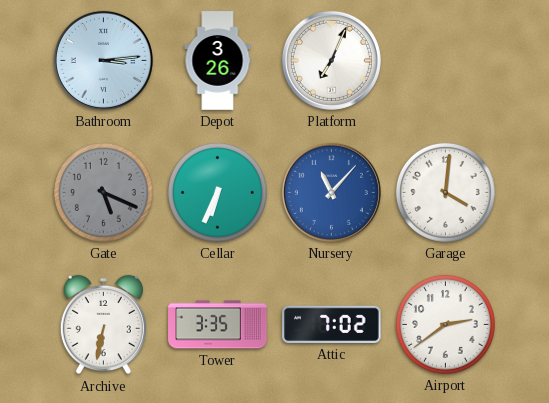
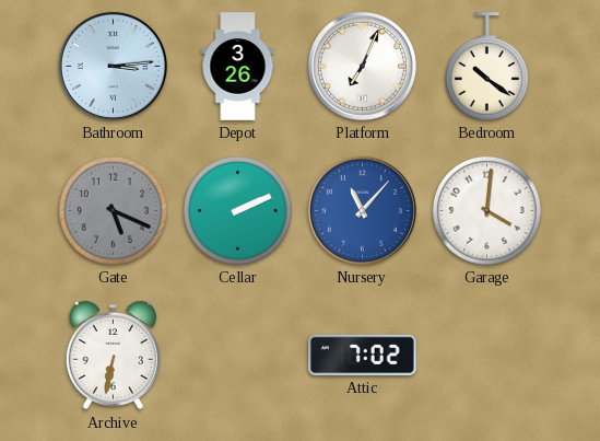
Bedroom: none -> 10:21
Cellar: 6:34 -> 2:11
Tower: 3:35 -> none
Airport: 2:39 -> none
